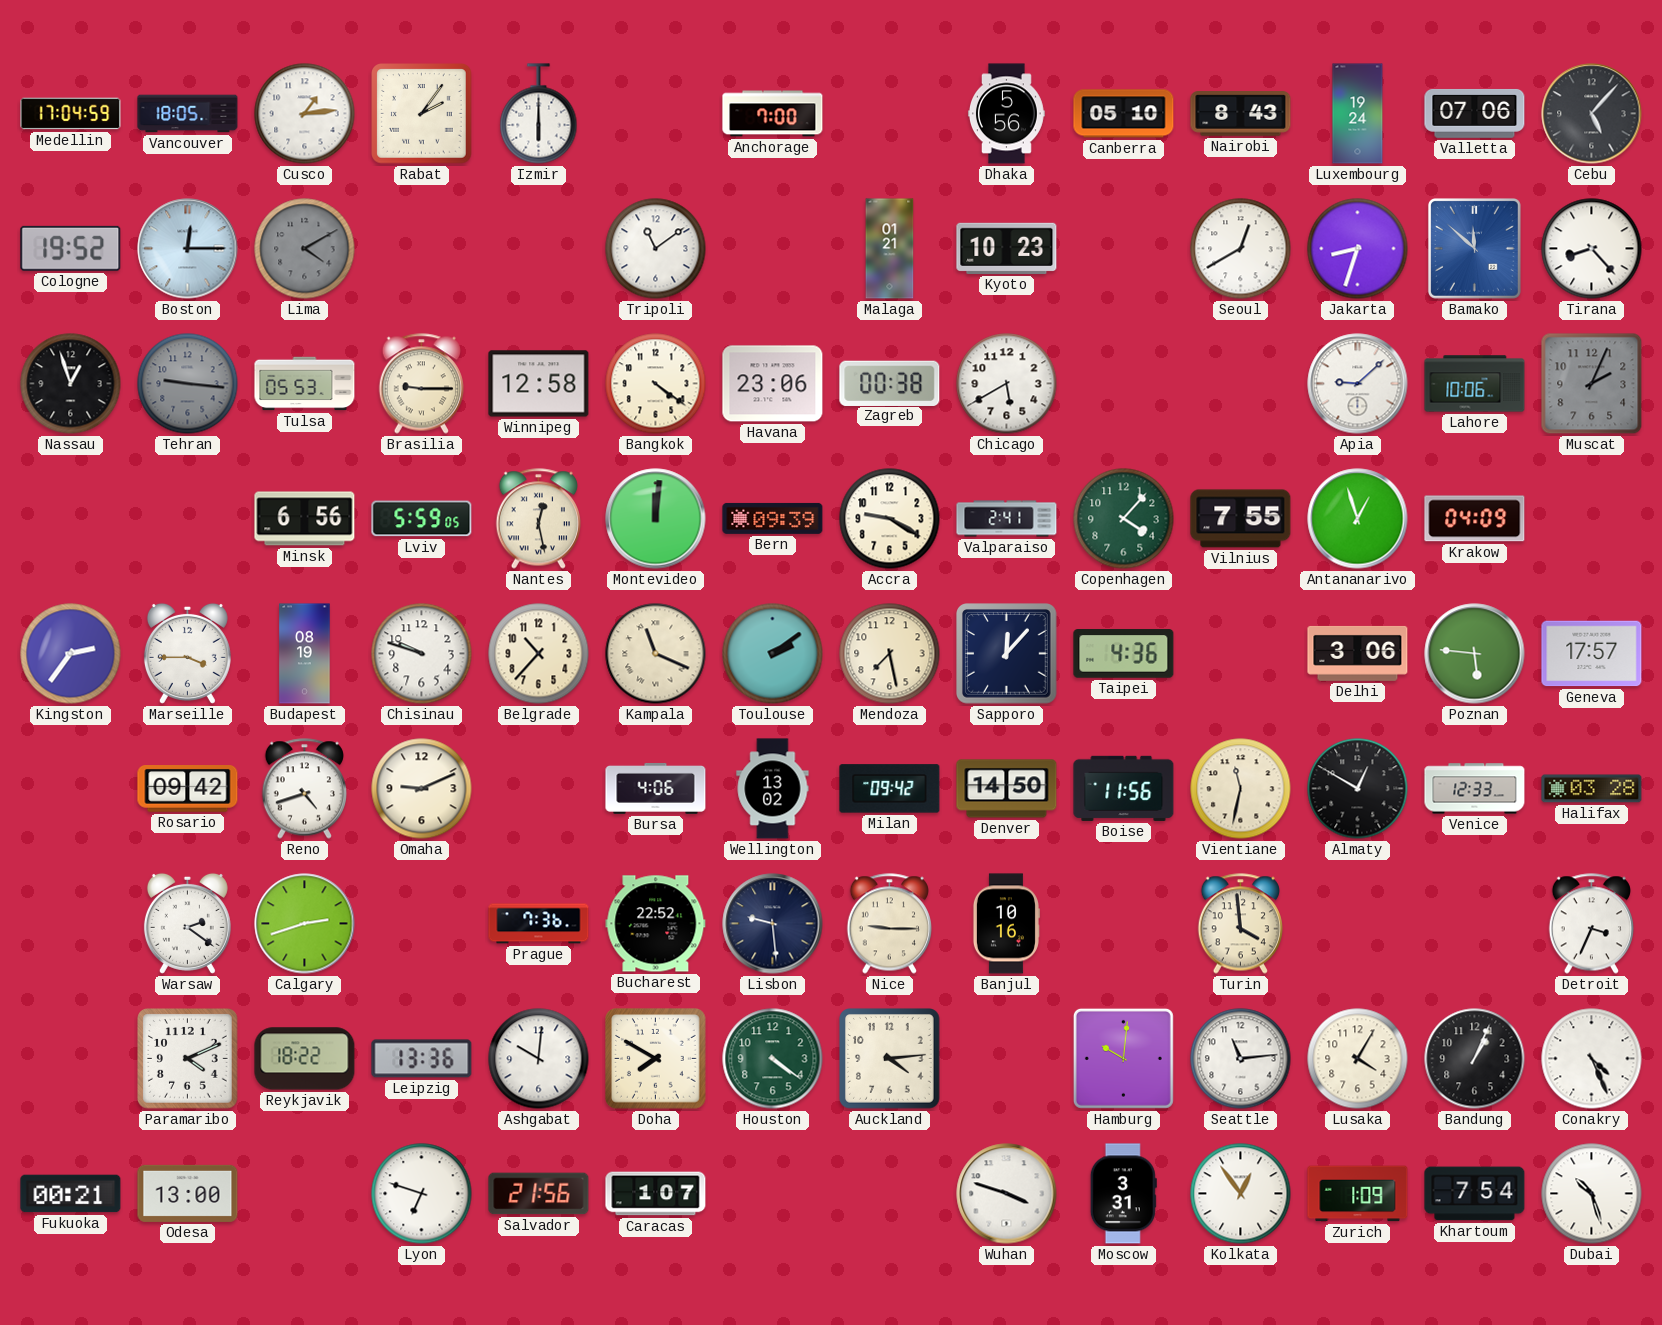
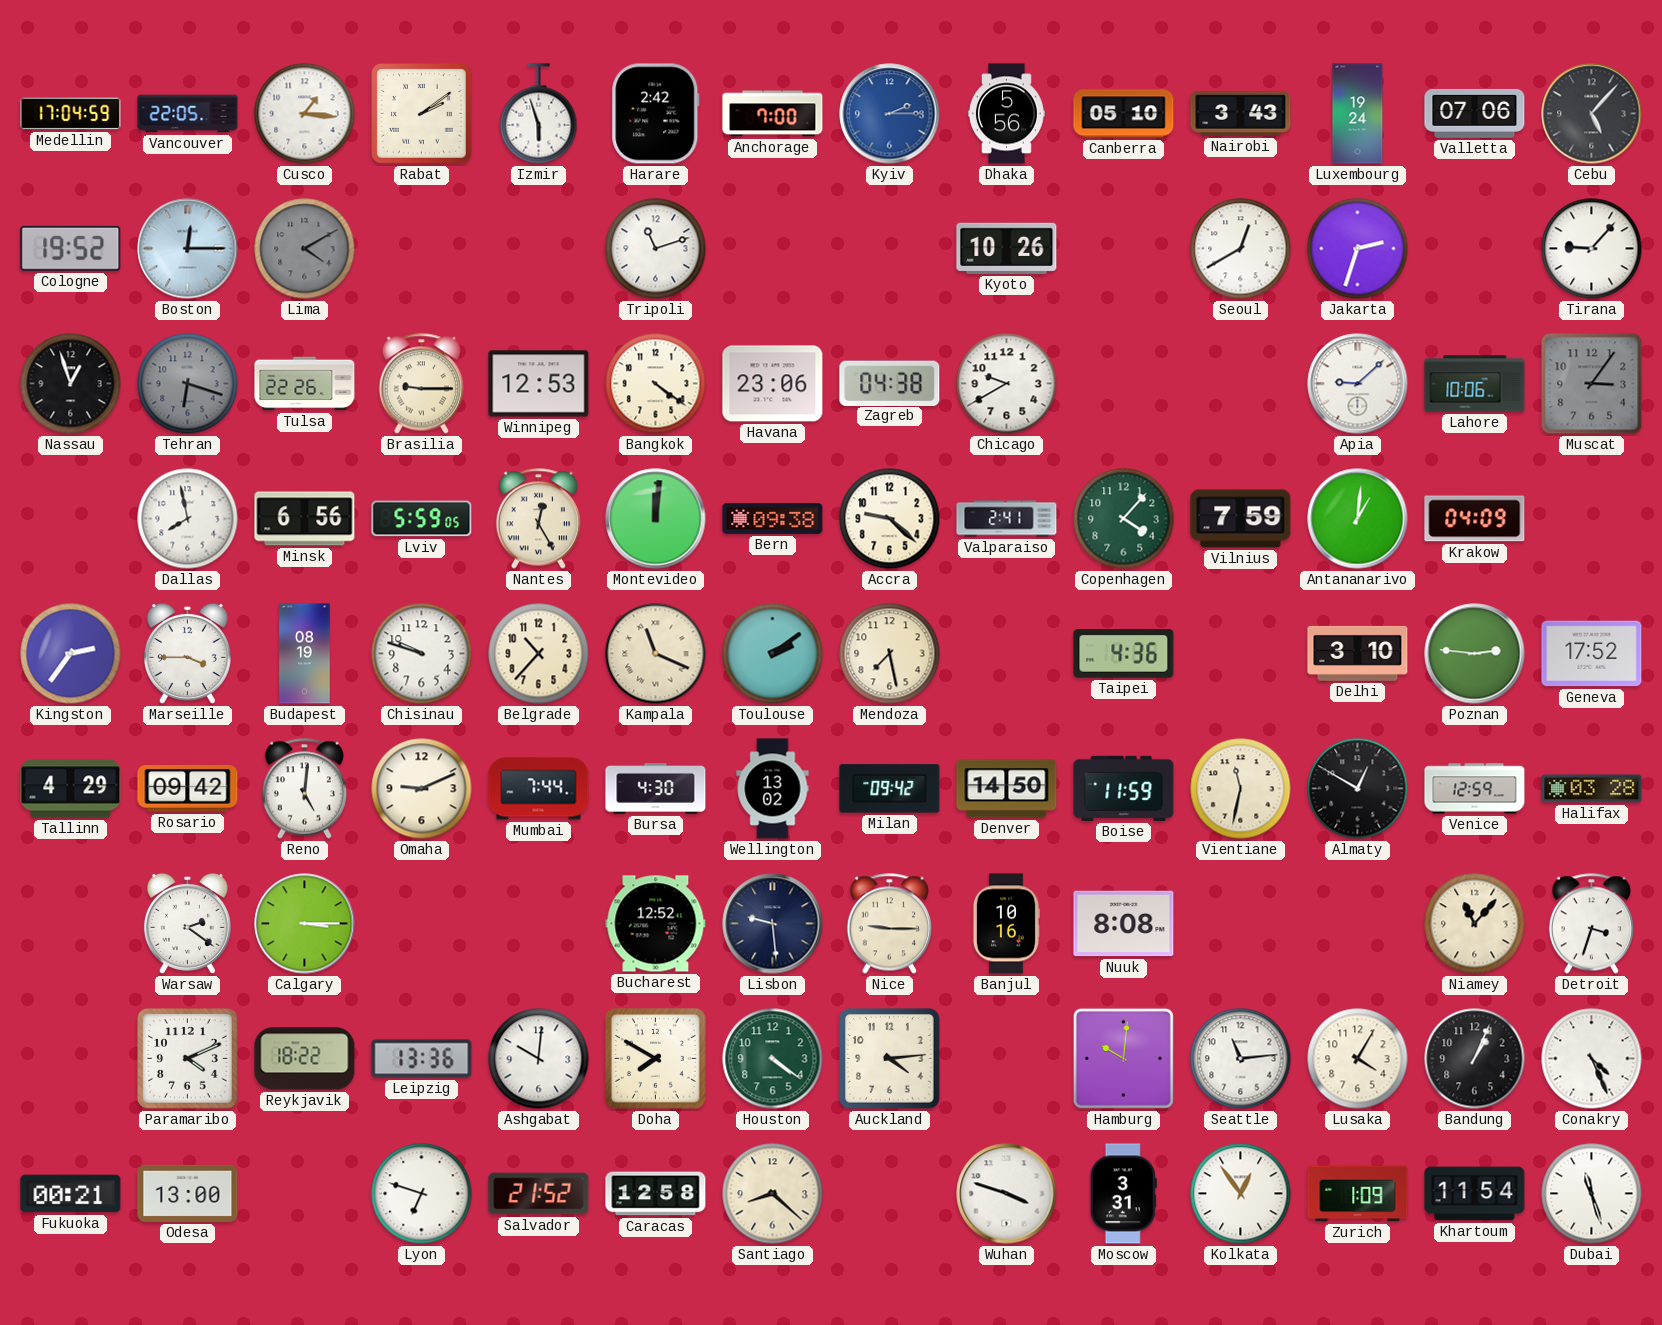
Vancouver: 18:05 -> 22:05
Cusco: 1:14 -> 1:16
Rabat: 2:06 -> 2:09
Izmir: 6:00 -> 5:57
Harare: none -> 2:42
Kyiv: none -> 2:15
Nairobi: 8:43 -> 3:43
Tripoli: 11:09 -> 11:12
Malaga: 01:21 -> none
Kyoto: 10:23 -> 10:26
Jakarta: 8:33 -> 2:33
Bamako: 11:52 -> none
Tirana: 8:23 -> 9:07
Tehran: 9:16 -> 6:18
Tulsa: 05:53 -> 22:26
Winnipeg: 12:58 -> 12:53
Zagreb: 00:38 -> 04:38
Chicago: 5:40 -> 9:40
Muscat: 2:04 -> 3:06
Dallas: none -> 7:58
Nantes: 12:28 -> 12:25
Bern: 09:39 -> 09:38
Accra: 9:20 -> 9:22
Vilnius: 7:55 -> 7:59
Antananarivo: 12:57 -> 1:01
Sapporo: 12:07 -> none
Delhi: 3:06 -> 3:10
Poznan: 5:46 -> 2:46
Geneva: 17:57 -> 17:52
Tallinn: none -> 4:29
Reno: 4:42 -> 5:01
Mumbai: none -> 7:44
Bursa: 4:06 -> 4:30
Boise: 11:56 -> 11:59
Venice: 12:33 -> 12:59
Calgary: 2:42 -> 3:15
Prague: 7:36 -> none
Bucharest: 22:52 -> 12:52
Nuuk: none -> 8:08
Turin: 3:59 -> none
Niamey: none -> 11:07
Detroit: 3:34 -> 3:33
Salvador: 21:56 -> 21:52
Caracas: 1:07 -> 12:58
Santiago: none -> 8:22
Khartoum: 7:54 -> 11:54
Dubai: 10:27 -> 11:27
